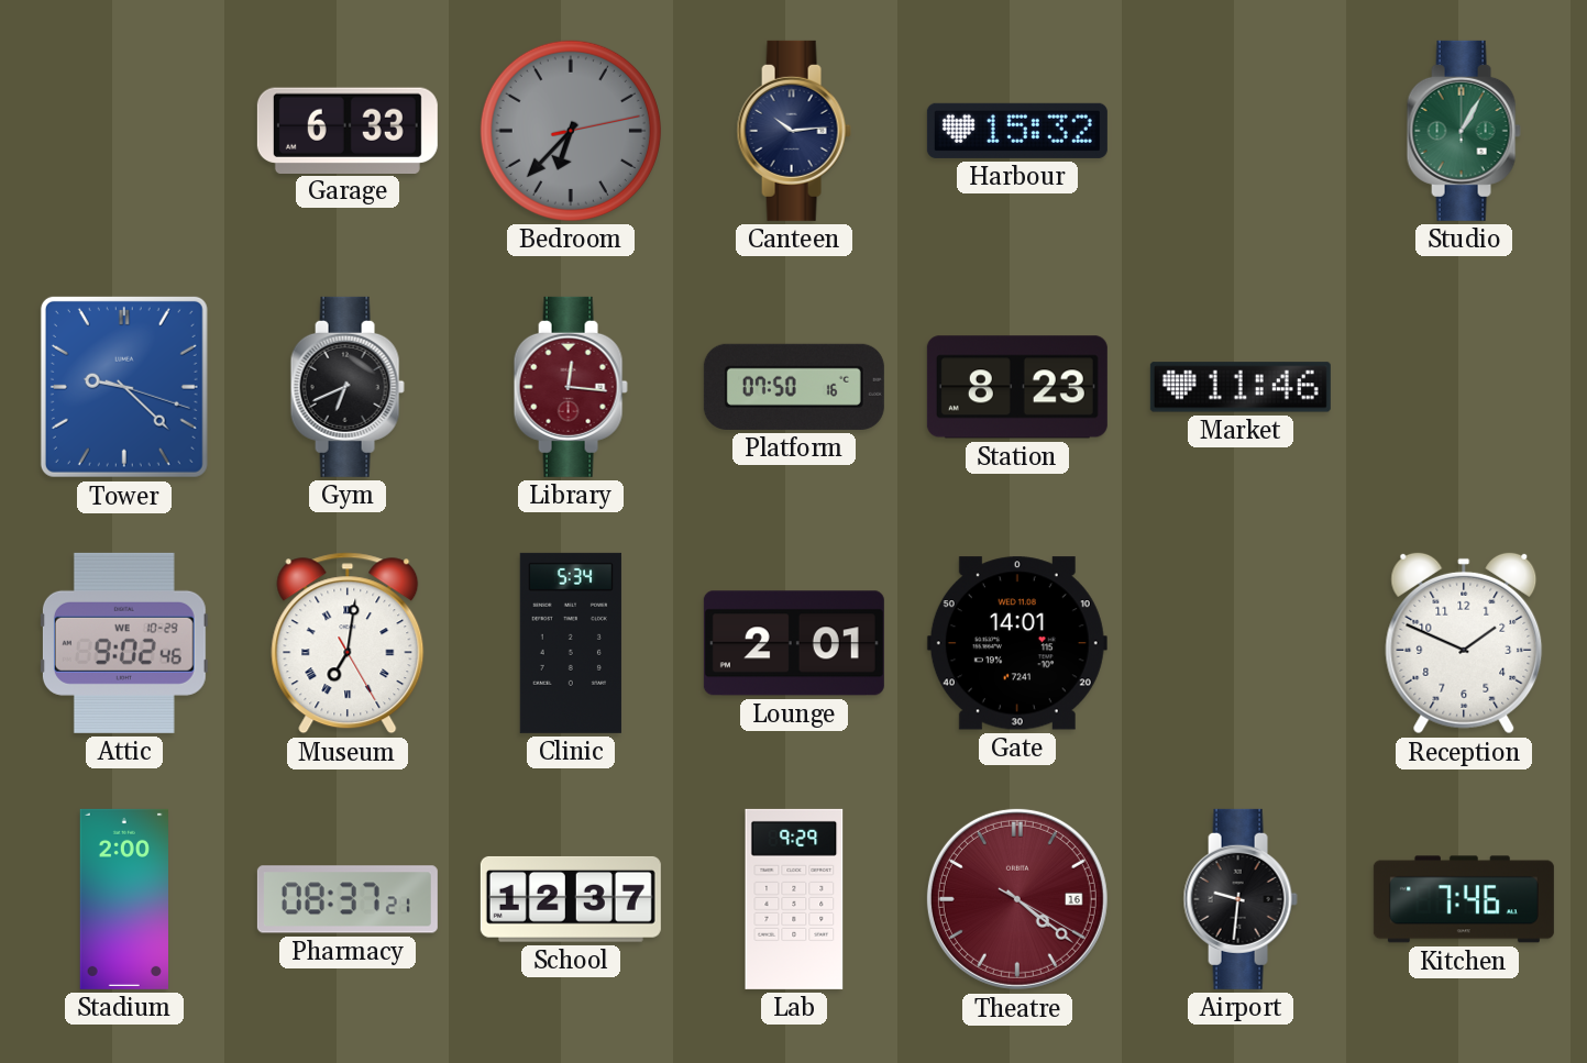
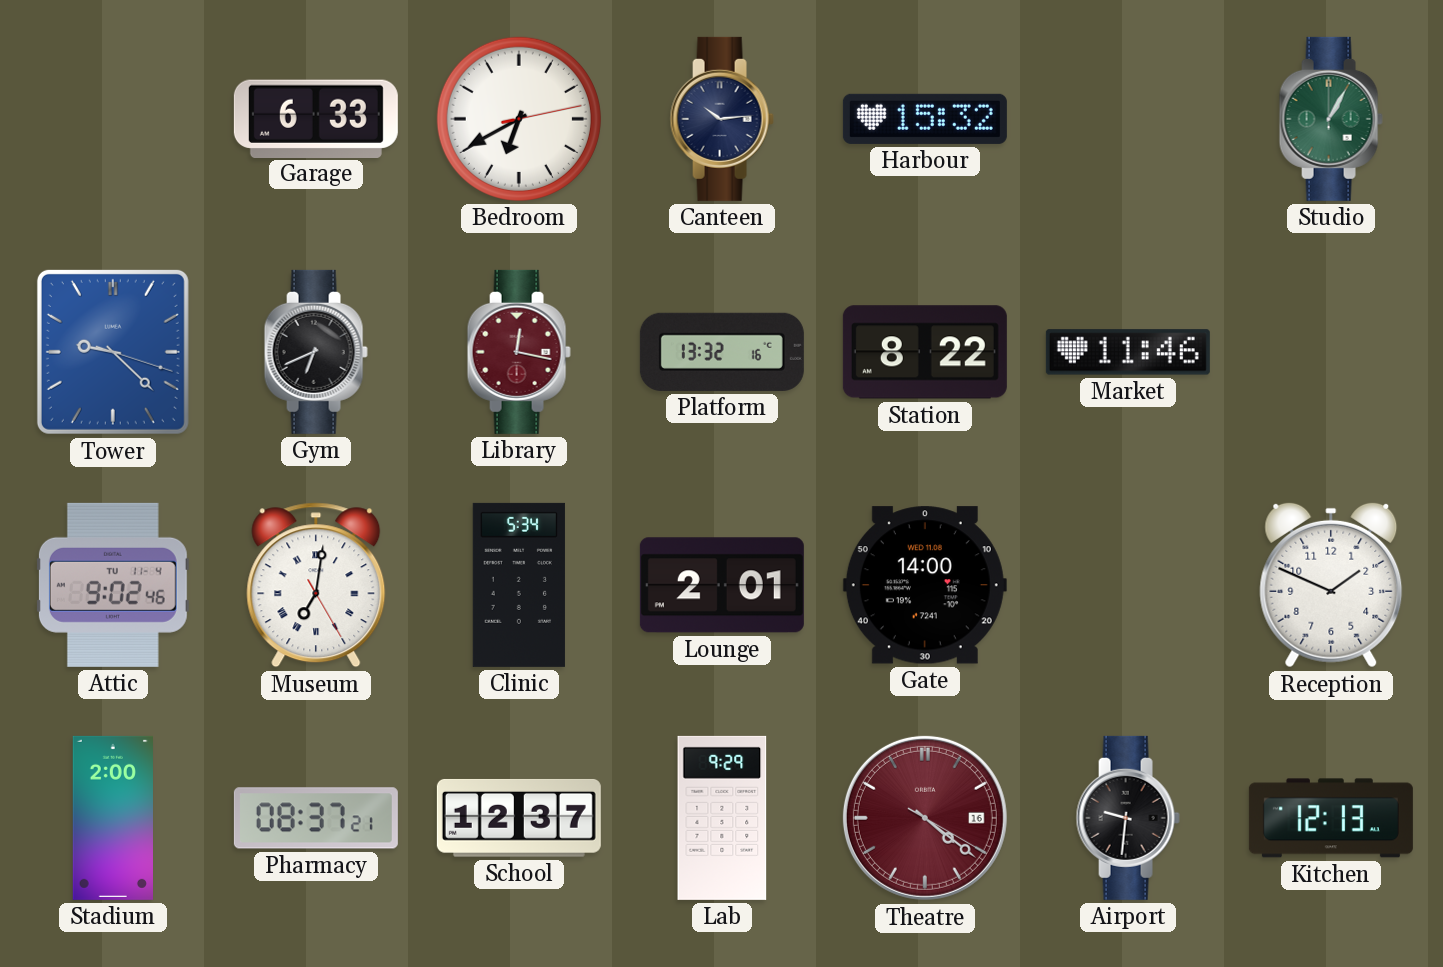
Bedroom: 6:37 -> 6:40
Bedroom dial: grey -> white
Library: 12:16 -> 12:17
Platform: 07:50 -> 13:32
Station: 8:23 -> 8:22
Attic date: WE 10-29 -> TU 11-4
Gate: 14:01 -> 14:00
Kitchen: 7:46 -> 12:13
